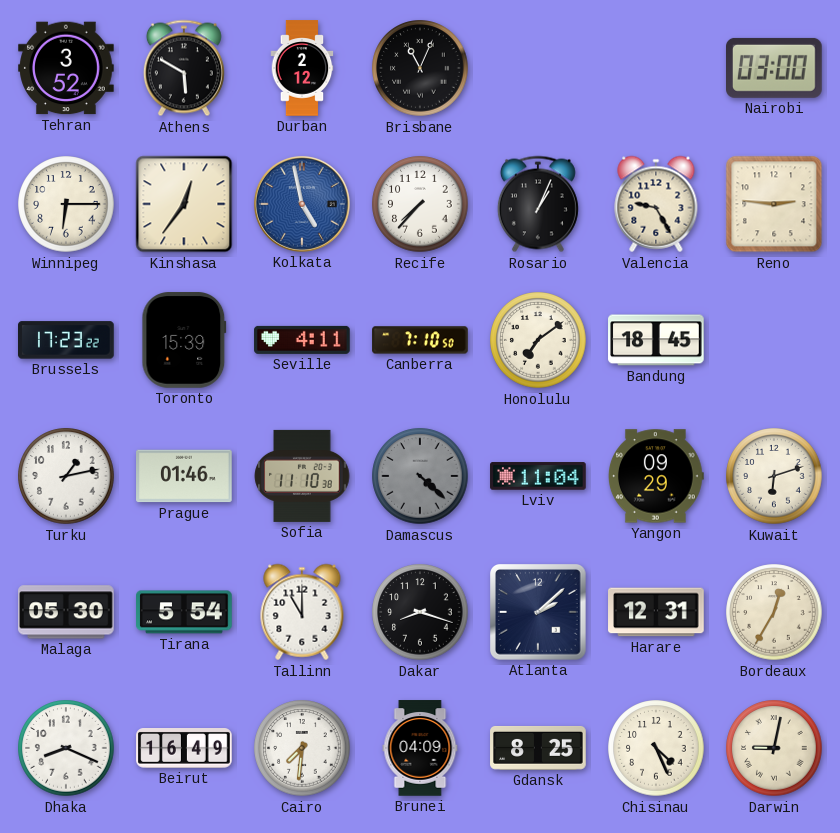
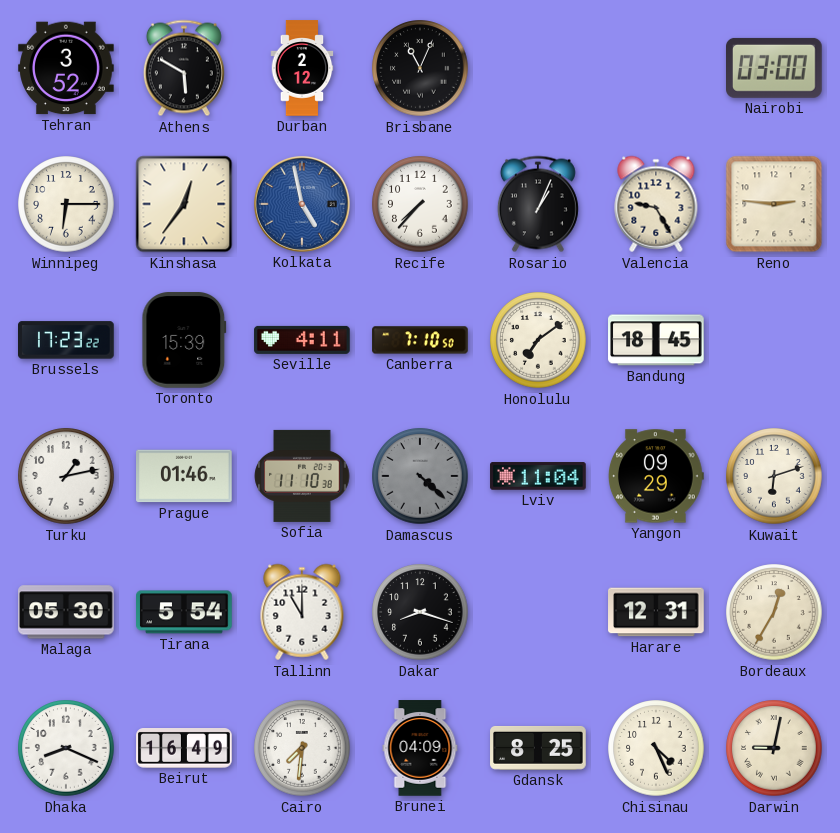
Atlanta: 2:08 -> none
